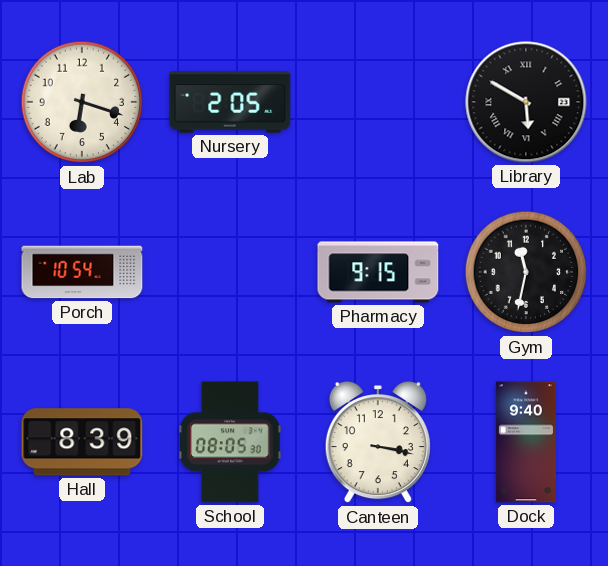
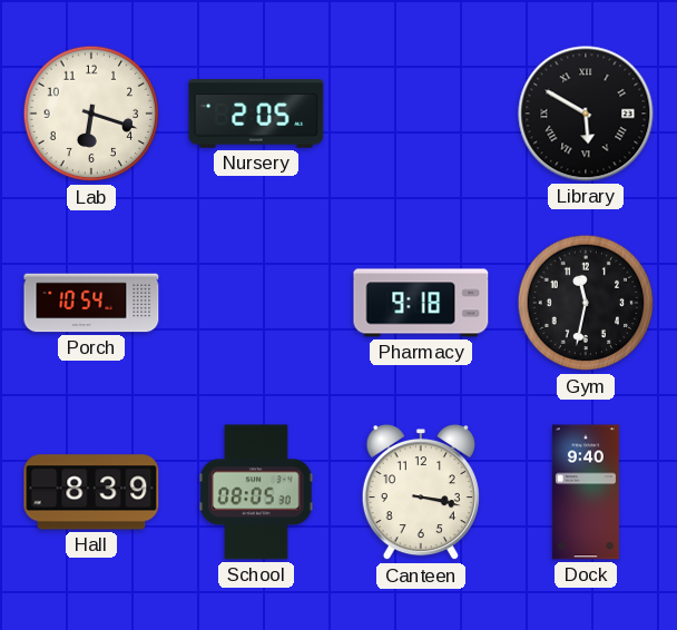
Pharmacy: 9:15 -> 9:18
